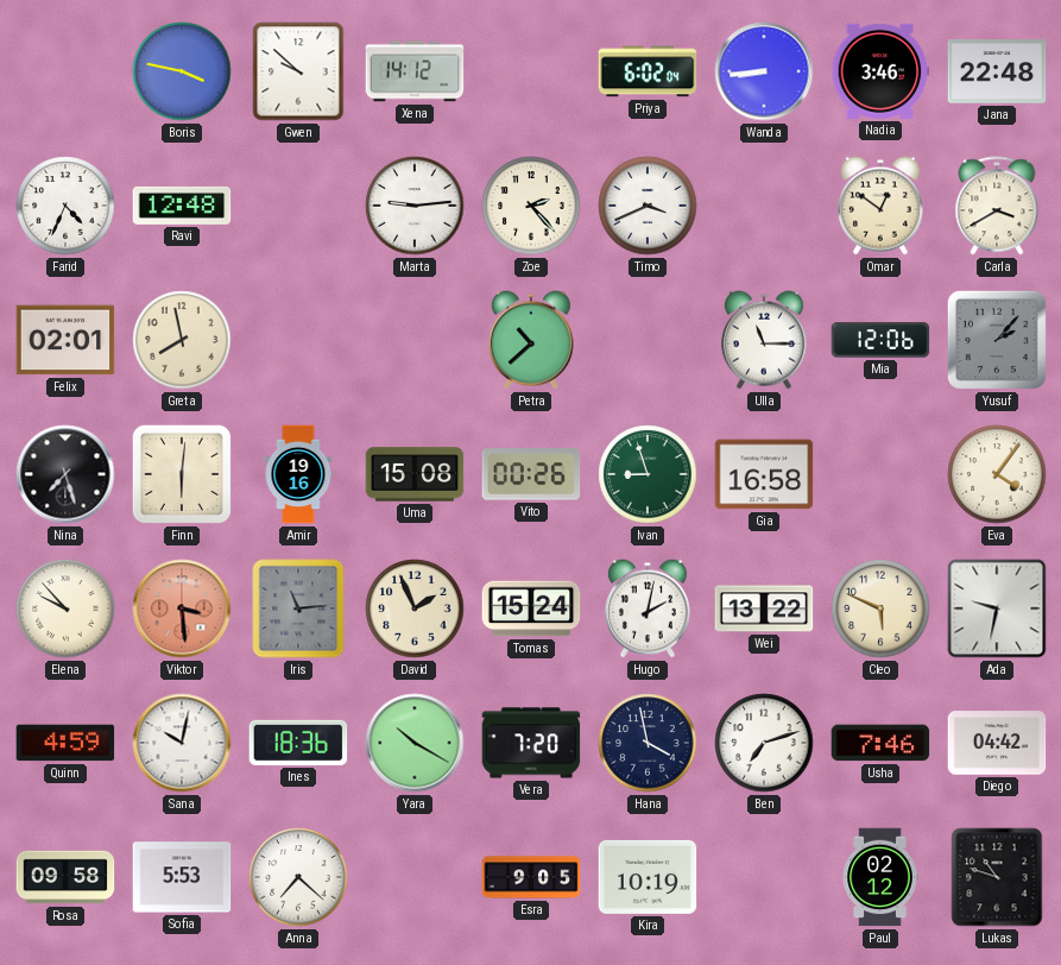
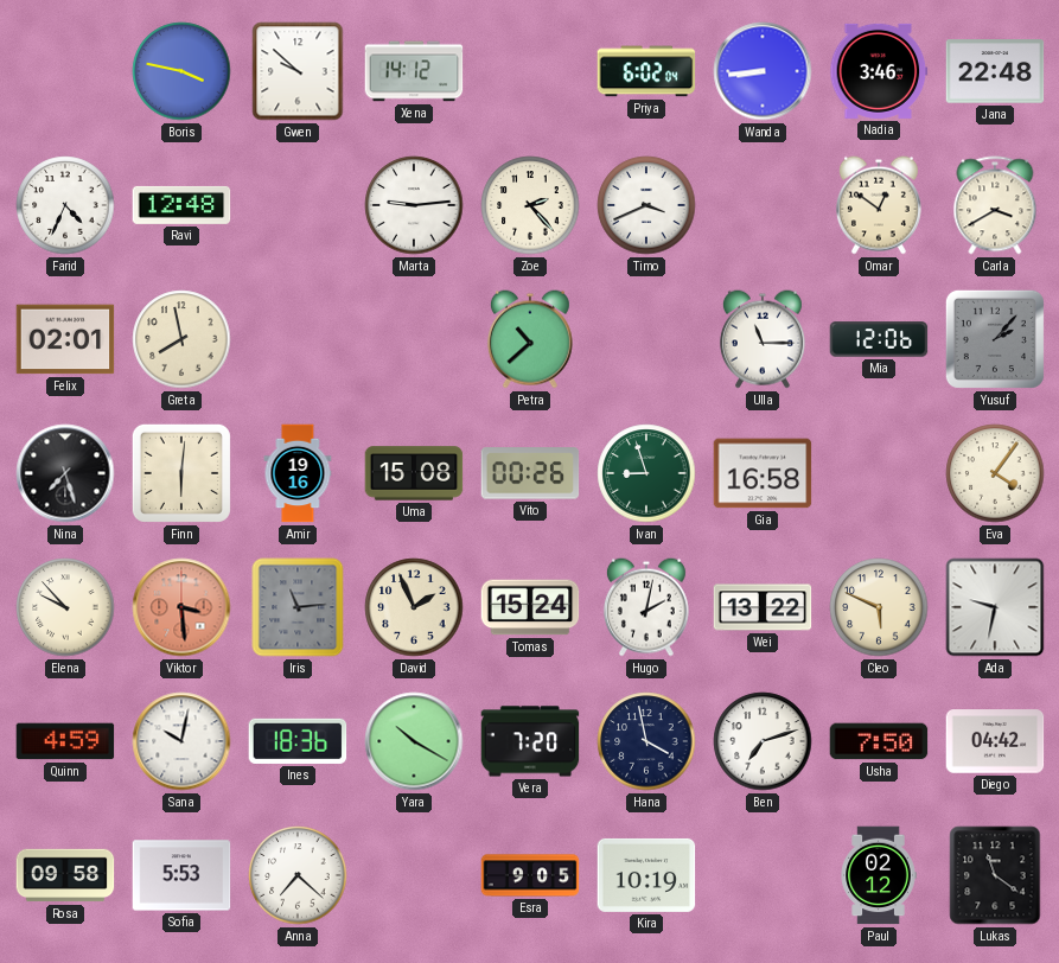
Usha: 7:46 -> 7:50
Lukas: 10:48 -> 11:21
